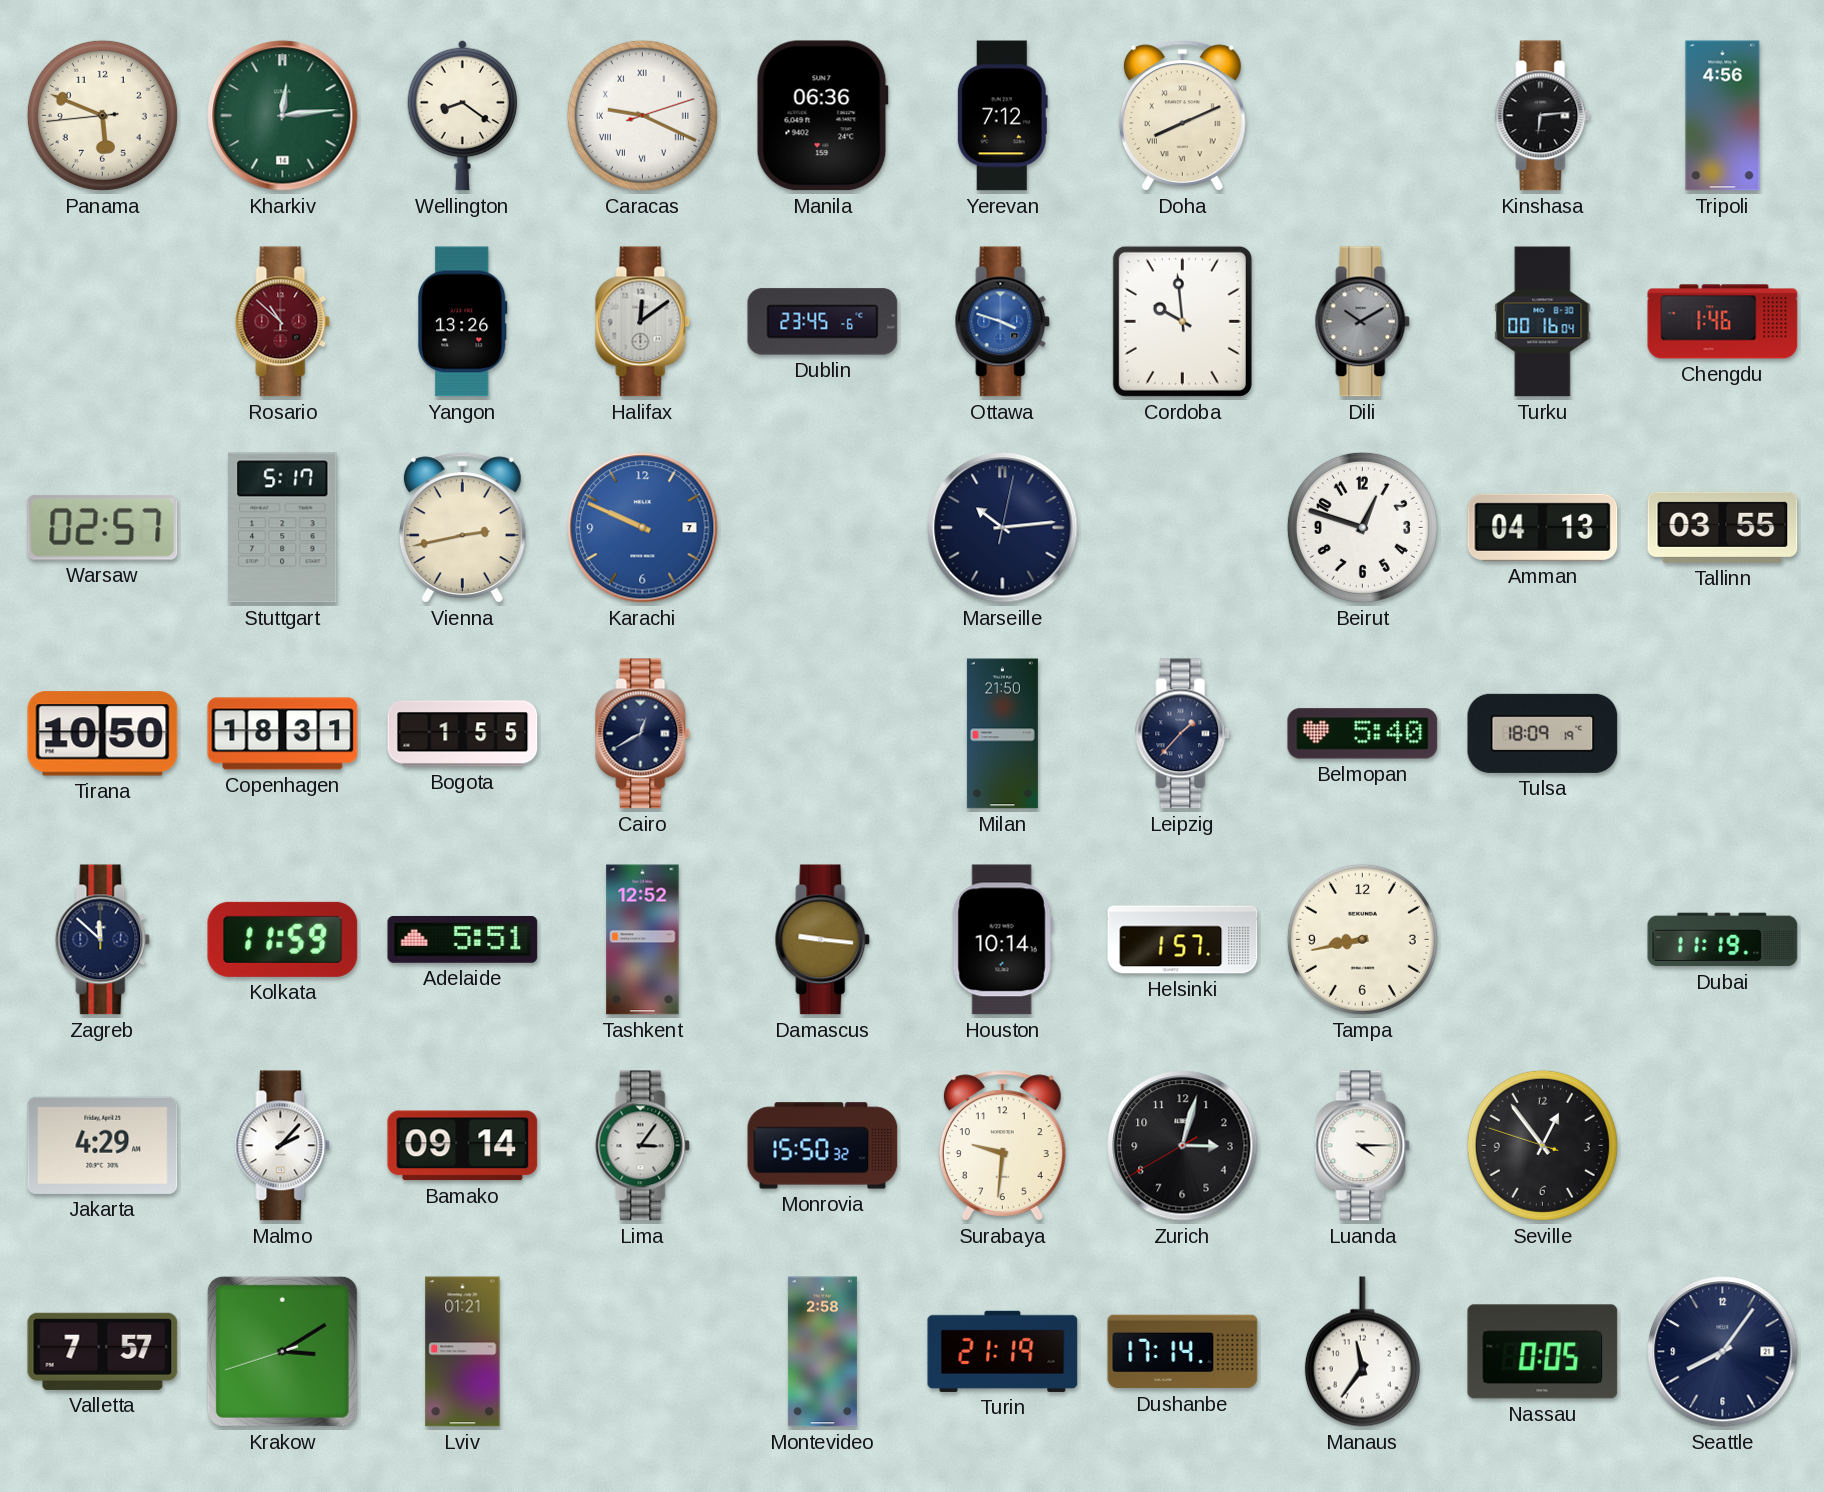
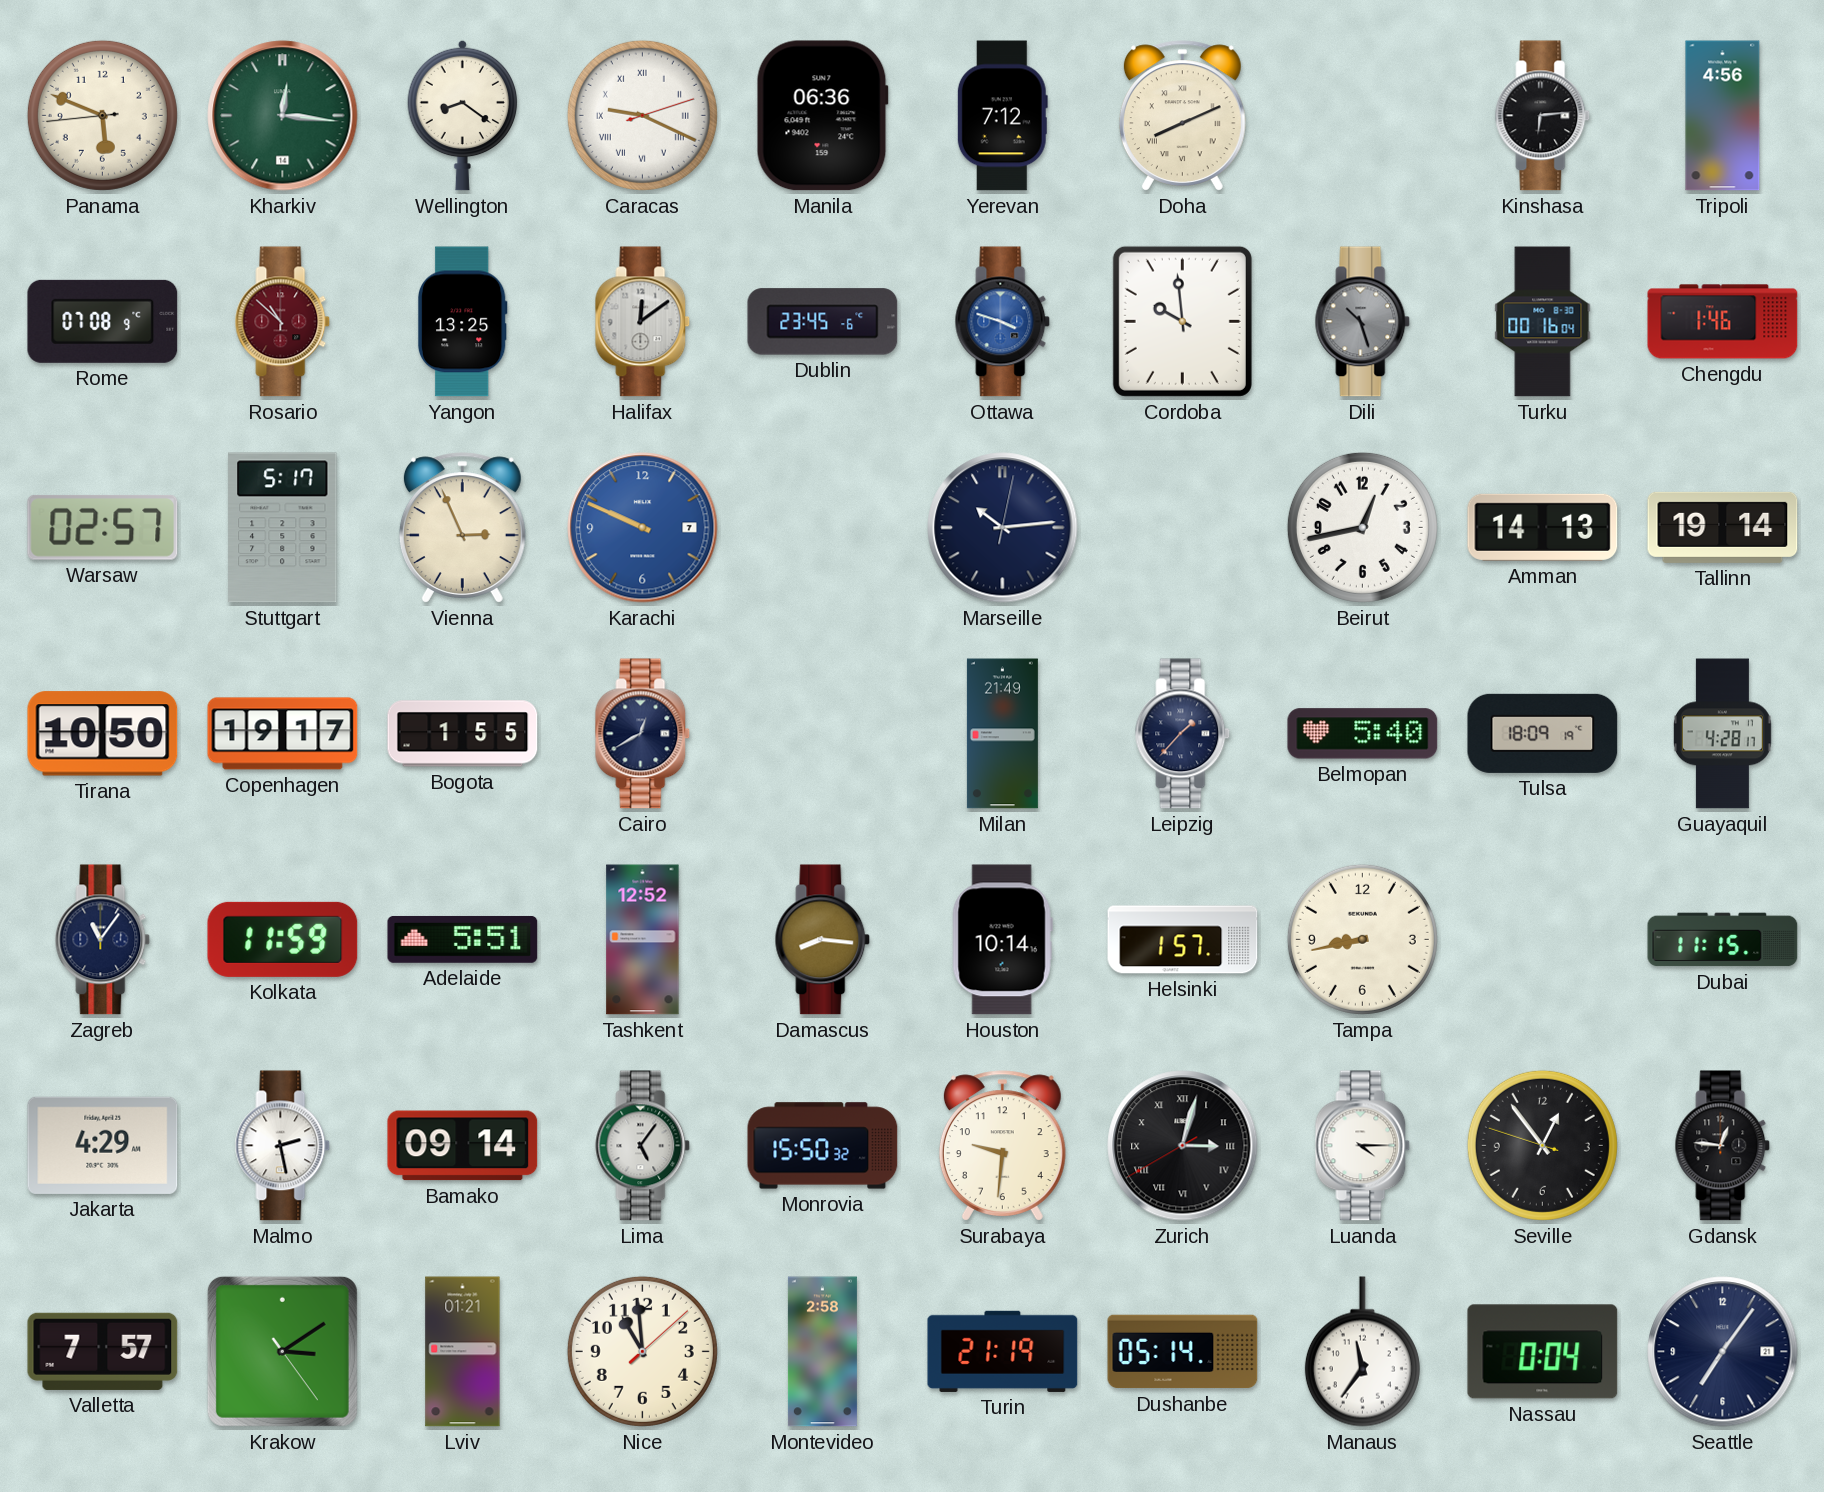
Kharkiv: 12:14 -> 12:16
Rome: none -> 07:08
Yangon: 13:26 -> 13:25
Dili: 10:10 -> 10:27
Vienna: 2:43 -> 2:56
Beirut: 12:48 -> 12:43
Amman: 04:13 -> 14:13
Tallinn: 03:55 -> 19:14
Copenhagen: 18:31 -> 19:17
Milan: 21:50 -> 21:49
Guayaquil: none -> 4:28
Zagreb: 11:52 -> 11:06
Damascus: 9:16 -> 8:16
Dubai: 11:19 -> 11:15
Malmo: 2:07 -> 2:28
Lima: 3:06 -> 5:06
Zurich numerals: Arabic -> Roman
Gdansk: none -> 12:46
Krakow: 3:09:42 -> 3:09:24
Nice: none -> 10:59
Dushanbe: 17:14 -> 05:14
Nassau: 0:05 -> 0:04
Seattle: 8:06 -> 7:06
